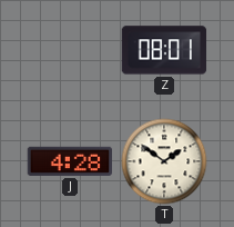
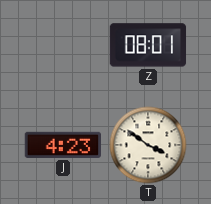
J: 4:28 -> 4:23
T: 1:51 -> 3:51
